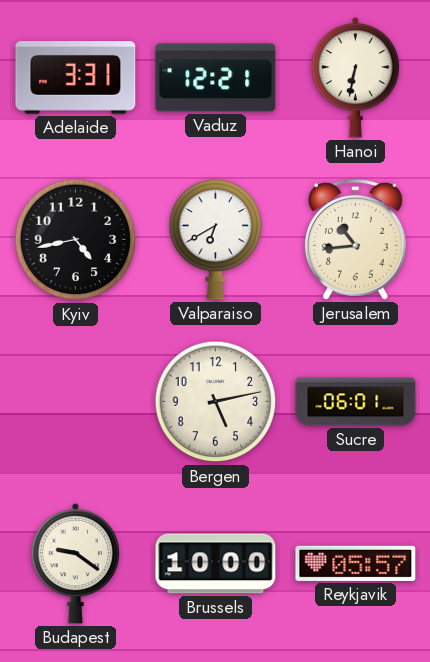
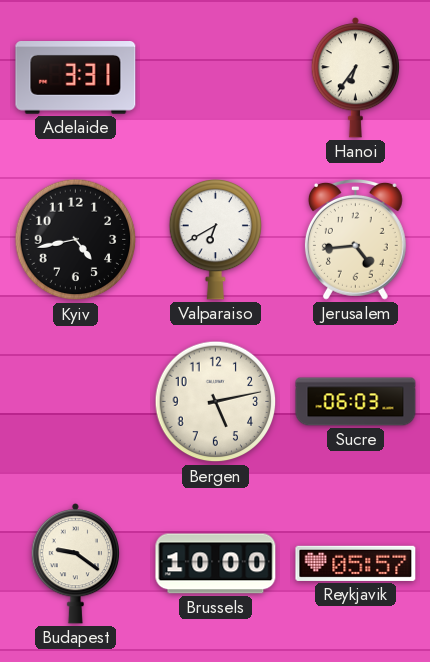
Vaduz: 12:21 -> none
Hanoi: 6:32 -> 6:36
Jerusalem: 10:44 -> 4:44
Sucre: 06:01 -> 06:03
